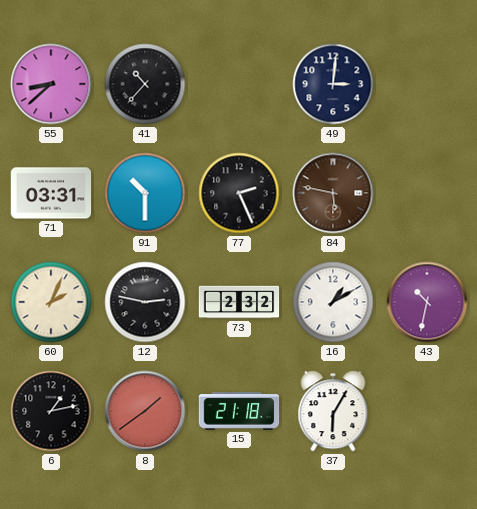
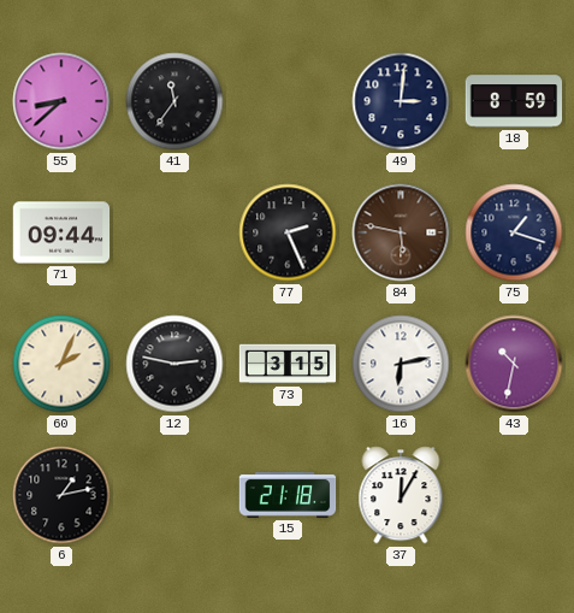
41: 10:37 -> 11:36
18: none -> 8:59
71: 03:31 -> 09:44
91: 10:30 -> none
75: none -> 1:18
73: 2:32 -> 3:15
16: 1:10 -> 6:13
8: 1:39 -> none
37: 6:05 -> 12:05
